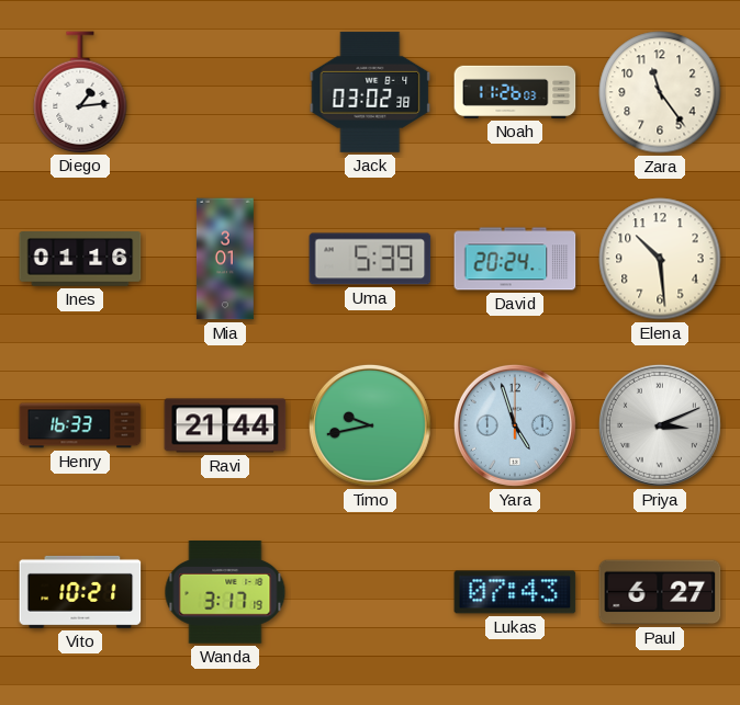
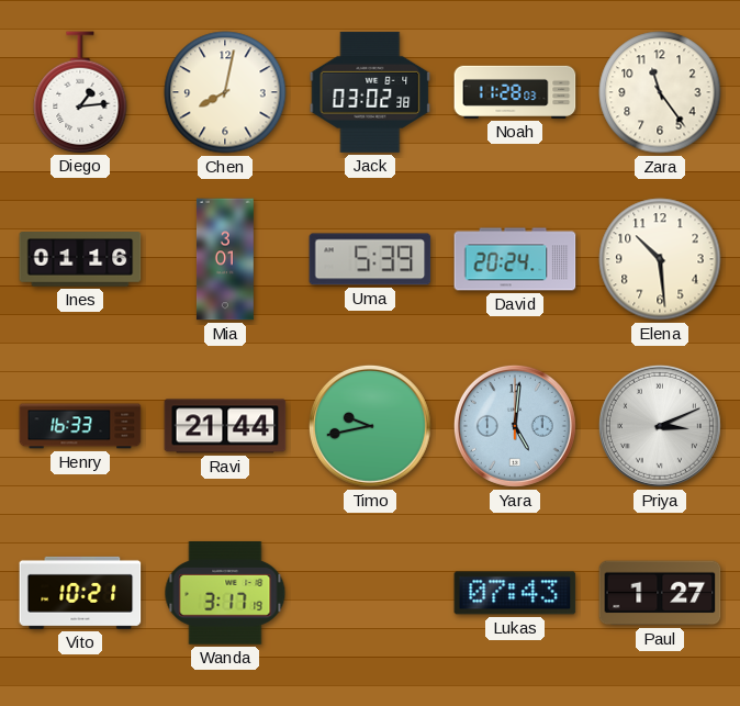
Chen: none -> 8:02
Noah: 11:26 -> 11:28
Yara: 4:57 -> 5:01
Paul: 6:27 -> 1:27
